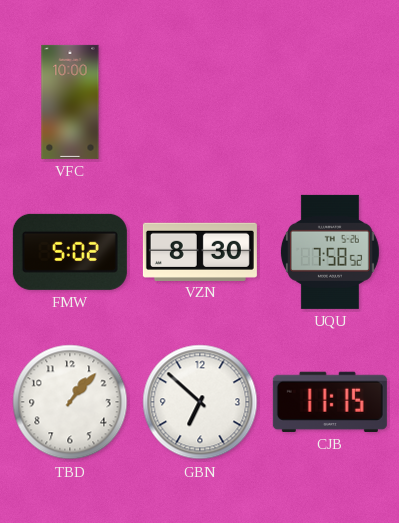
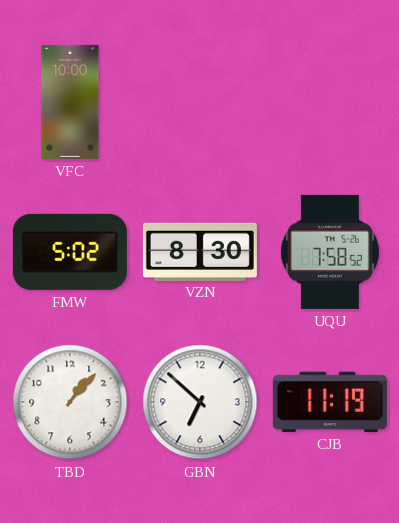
CJB: 11:15 -> 11:19
